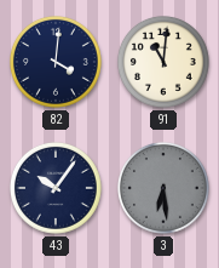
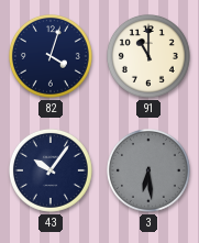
82: 4:01 -> 4:03
91: 11:01 -> 11:00
